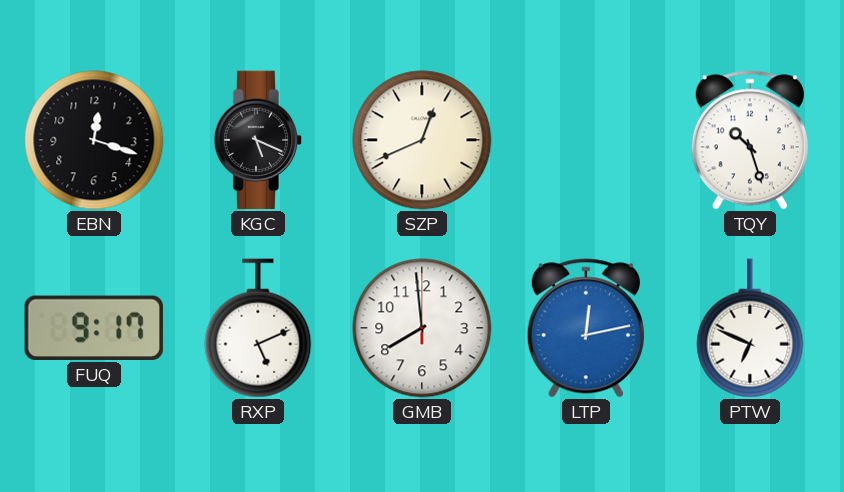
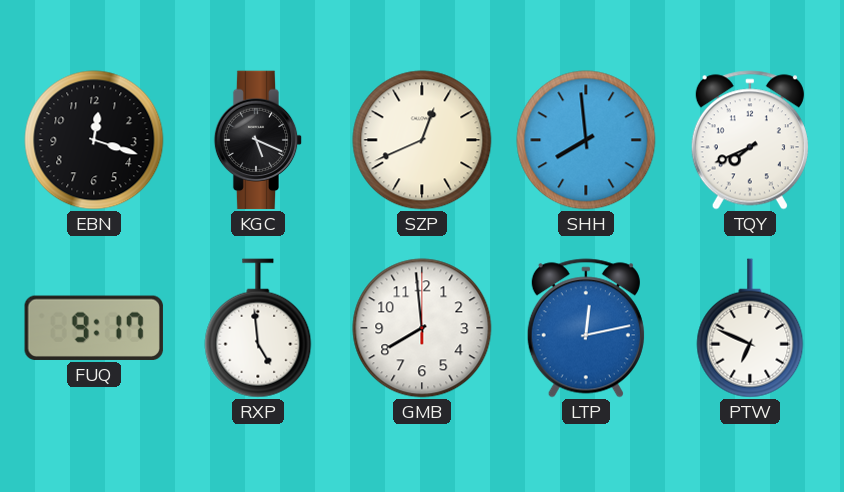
SHH: none -> 7:59
TQY: 10:27 -> 7:41
RXP: 5:11 -> 4:59
